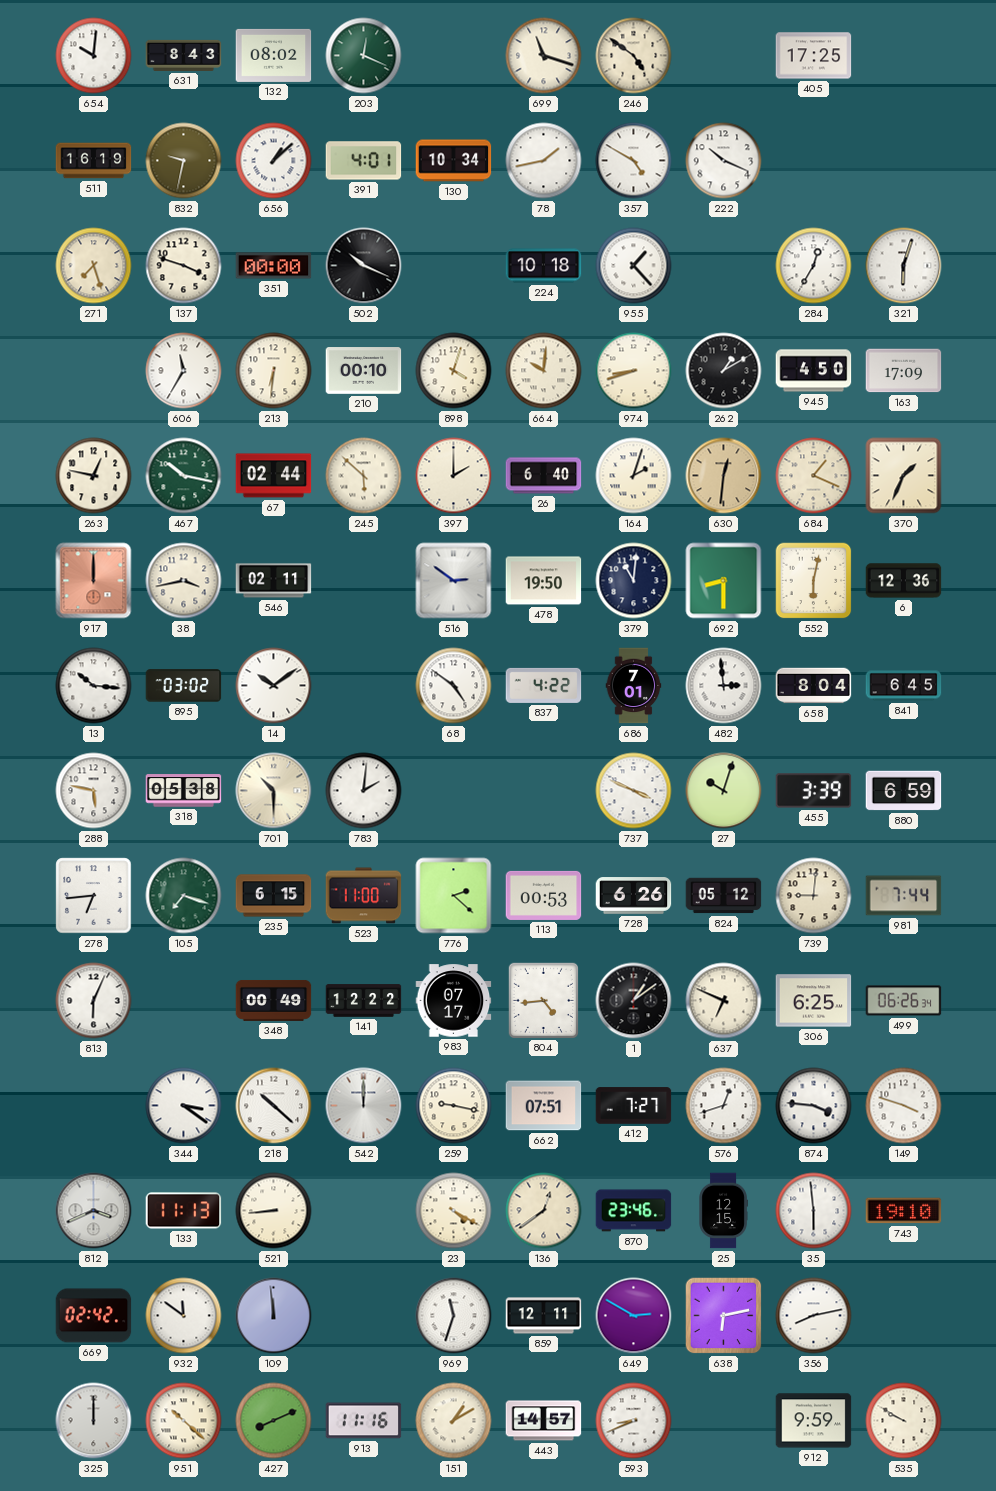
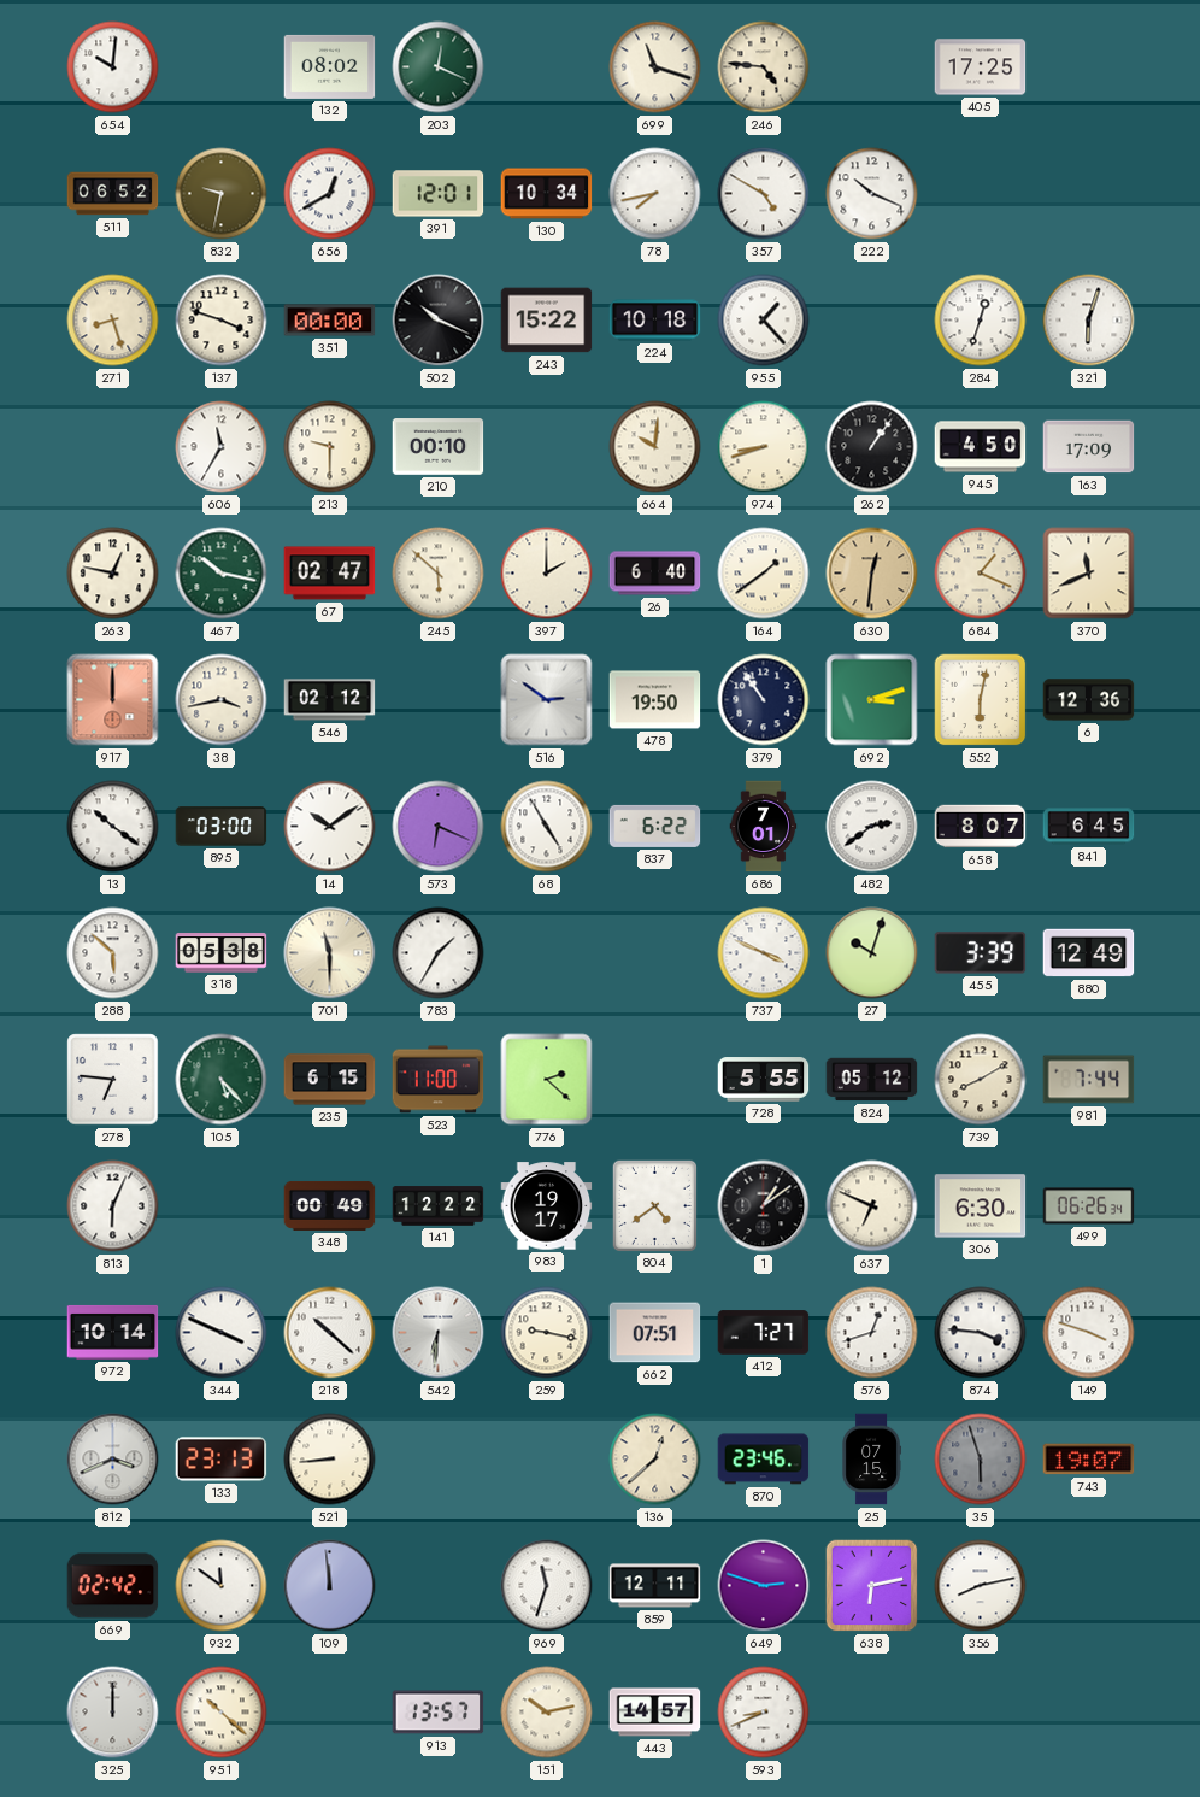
631: 8:43 -> none
246: 4:51 -> 4:46
511: 16:19 -> 06:52
656: 1:08 -> 12:40
391: 4:01 -> 12:01
78: 1:43 -> 7:43
271: 7:27 -> 8:27
243: none -> 15:22
284: 12:35 -> 12:33
213: 6:31 -> 9:30
898: 4:03 -> none
262: 1:10 -> 1:06
67: 02:44 -> 02:47
164: 2:03 -> 1:39
370: 1:34 -> 11:41
546: 02:11 -> 02:12
379: 11:01 -> 10:54
692: 8:30 -> 3:12
13: 10:16 -> 10:21
895: 03:02 -> 03:00
573: none -> 6:19
68: 4:51 -> 4:55
837: 4:22 -> 6:22
482: 2:59 -> 2:39
658: 8:04 -> 8:07
288: 5:47 -> 5:52
701: 10:30 -> 11:30
783: 2:01 -> 1:35
880: 6:59 -> 12:49
278: 6:44 -> 6:46
105: 7:18 -> 5:23
113: 00:53 -> none
728: 6:26 -> 5:55
739: 9:01 -> 8:10
983: 07:17 -> 19:17
804: 4:44 -> 4:39
306: 6:25 -> 6:30
972: none -> 10:14
344: 3:21 -> 3:49
542: 12:00 -> 6:31
133: 11:13 -> 23:13
23: 4:20 -> none
136: 12:39 -> 12:38
25: 12:15 -> 07:15
35: 5:59 -> 5:57
35 dial: white -> grey
743: 19:10 -> 19:07
649: 2:50 -> 2:48
427: 8:11 -> none
913: 11:16 -> 13:57
151: 1:10 -> 10:13
912: 9:59 -> none
535: 9:50 -> none
